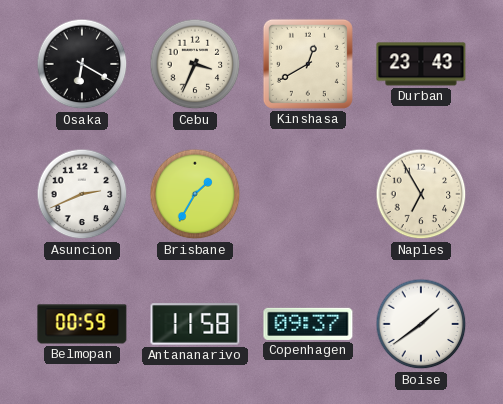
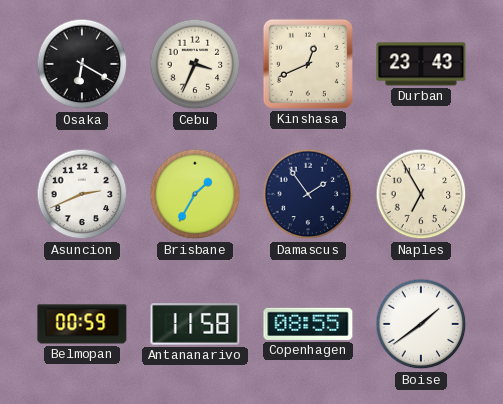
Kinshasa: 12:40 -> 12:41
Damascus: none -> 1:54
Copenhagen: 09:37 -> 08:55
